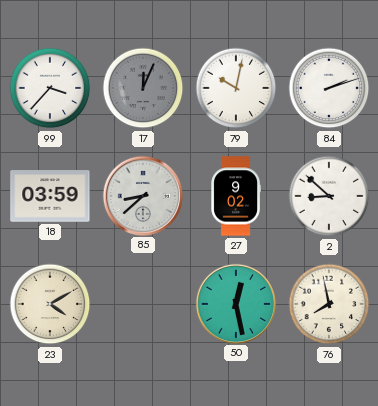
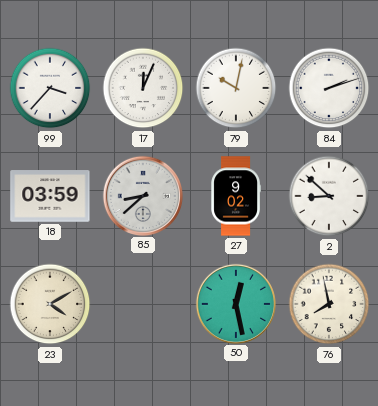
17 dial: grey -> white
